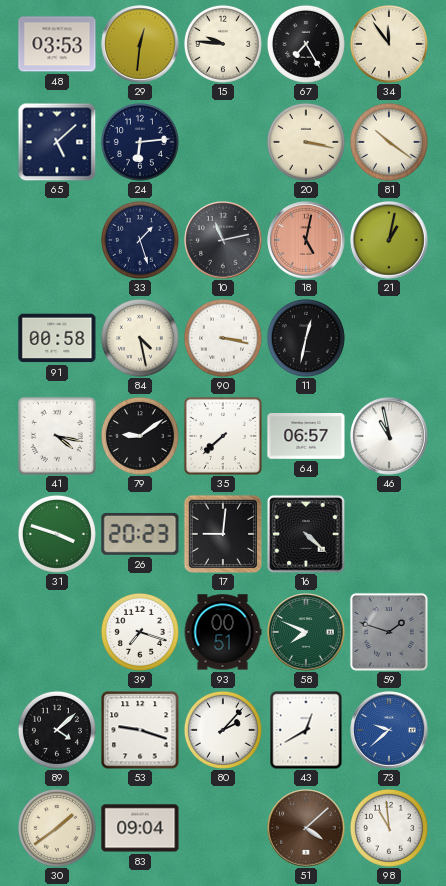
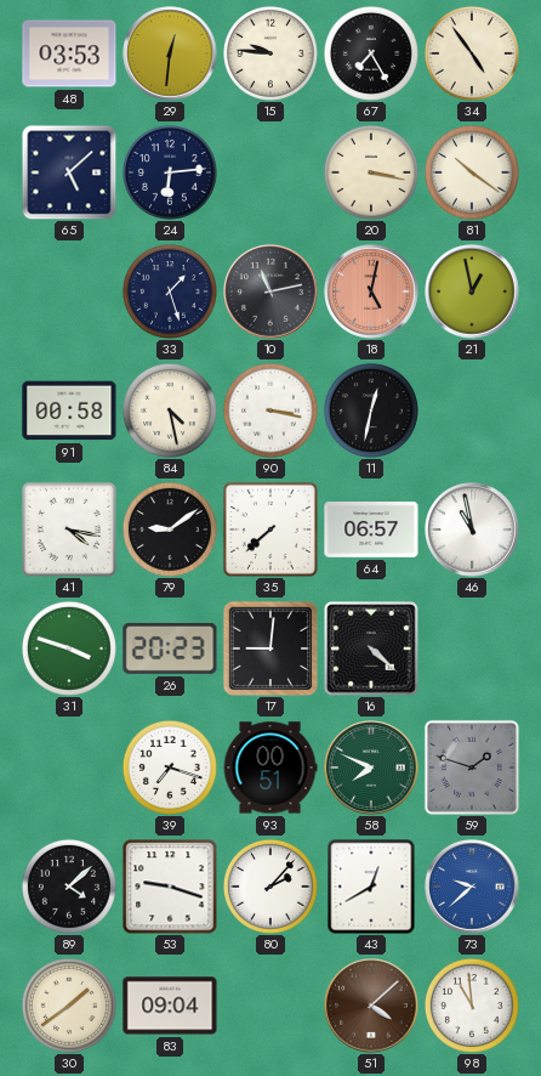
34: 11:54 -> 4:54
21: 1:02 -> 12:58
